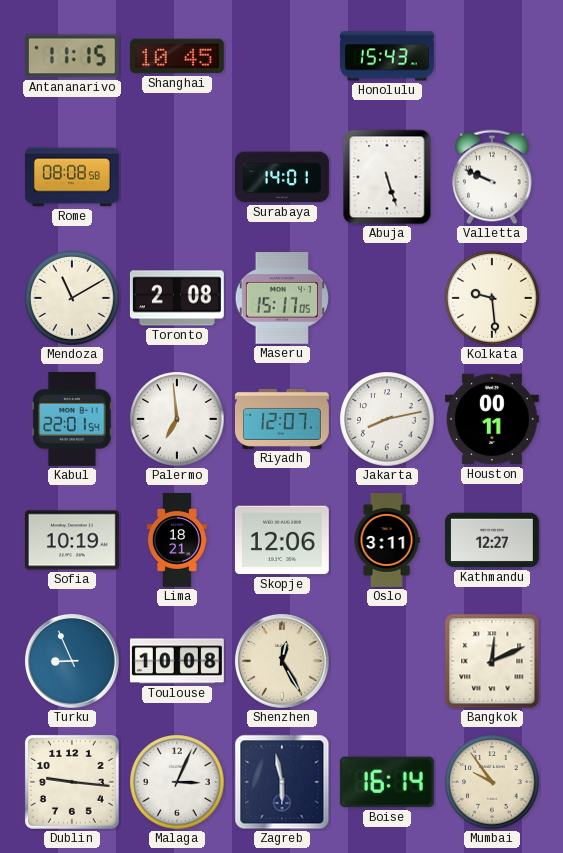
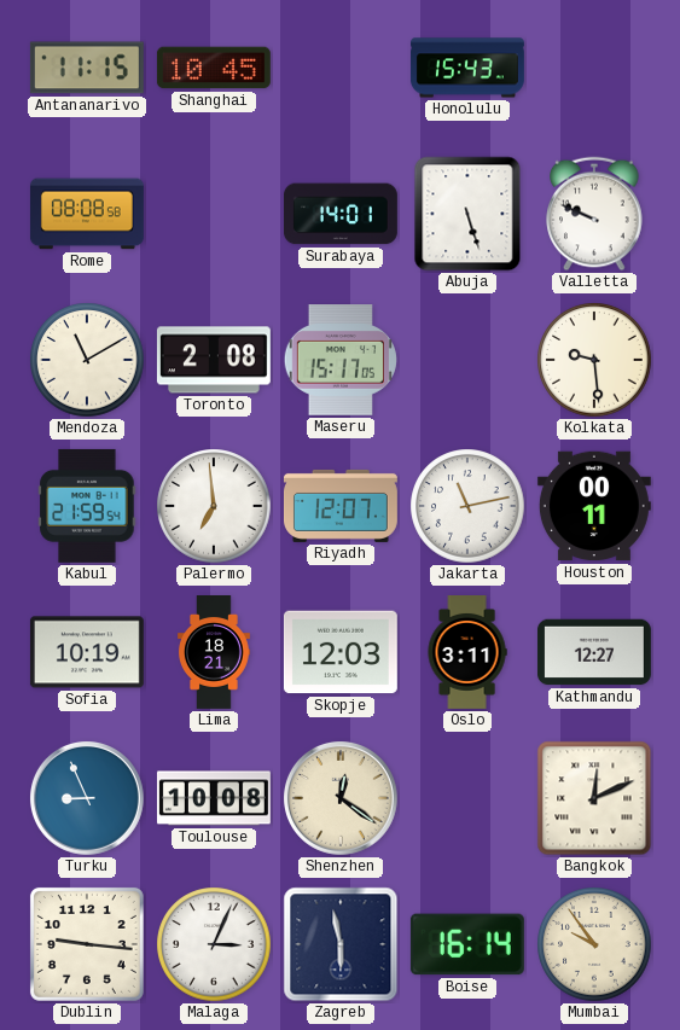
Kabul: 22:01 -> 21:59
Jakarta: 8:13 -> 11:13
Skopje: 12:06 -> 12:03
Shenzhen: 12:25 -> 12:21
